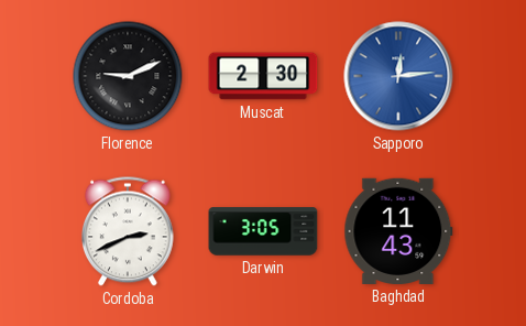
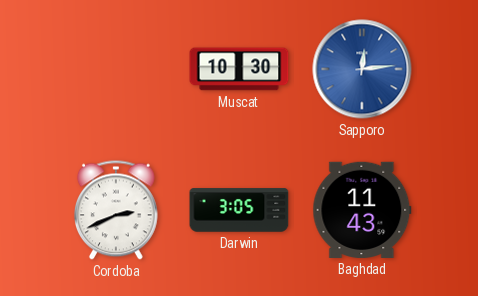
Florence: 9:11 -> none
Muscat: 2:30 -> 10:30
